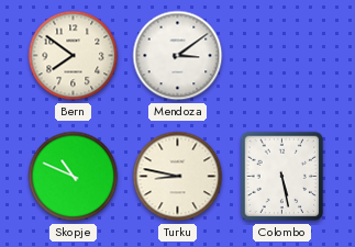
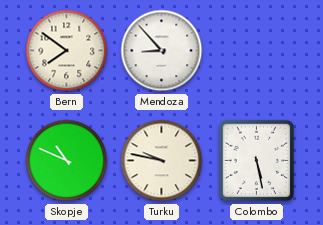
Mendoza: 3:09 -> 8:53
Turku: 8:47 -> 9:47
